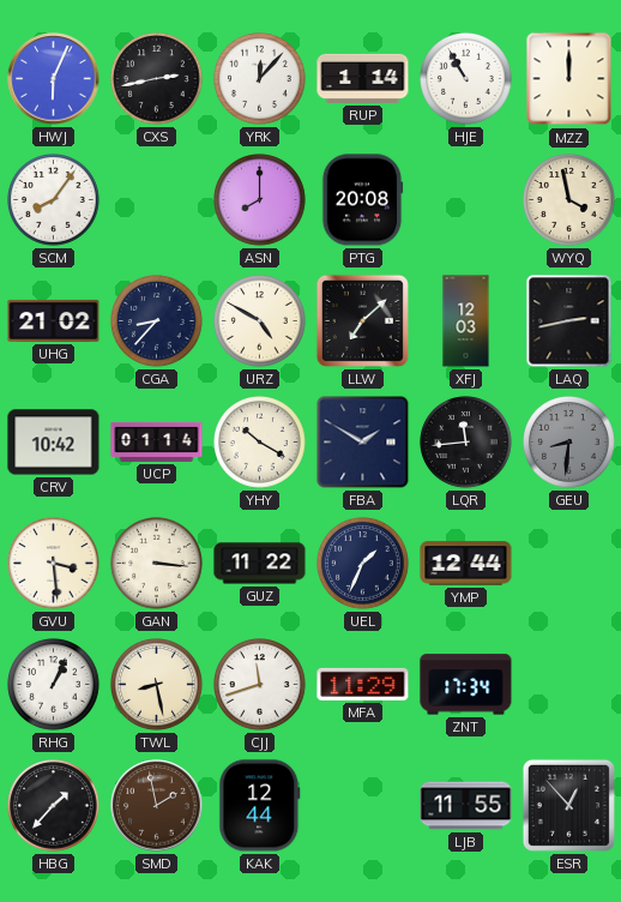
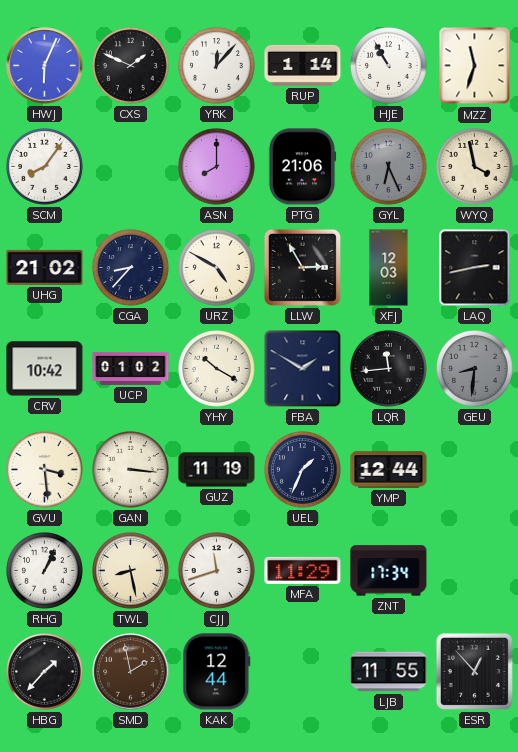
CXS: 2:43 -> 1:49
MZZ: 12:00 -> 11:33
PTG: 20:08 -> 21:06
GYL: none -> 6:26
LLW: 7:08 -> 2:55
UCP: 01:14 -> 01:02
GUZ: 11:22 -> 11:19
